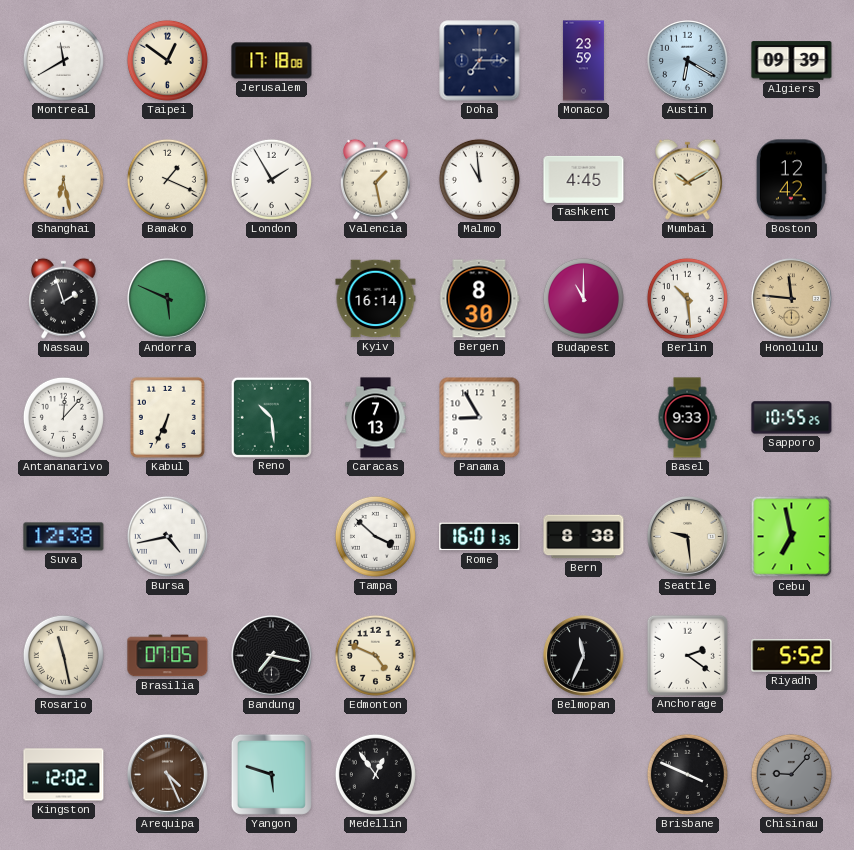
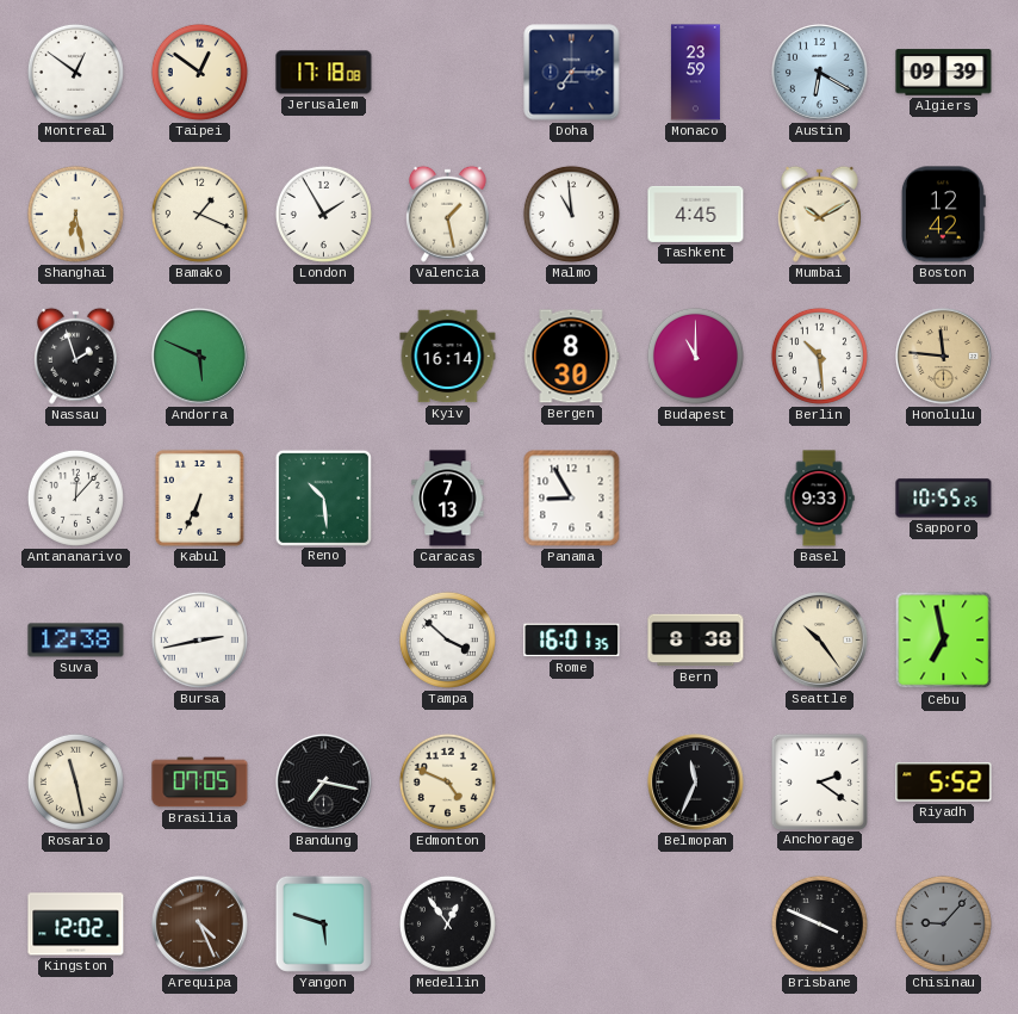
Montreal: 11:40 -> 12:51
Bursa: 4:43 -> 2:43
Seattle: 9:29 -> 10:24
